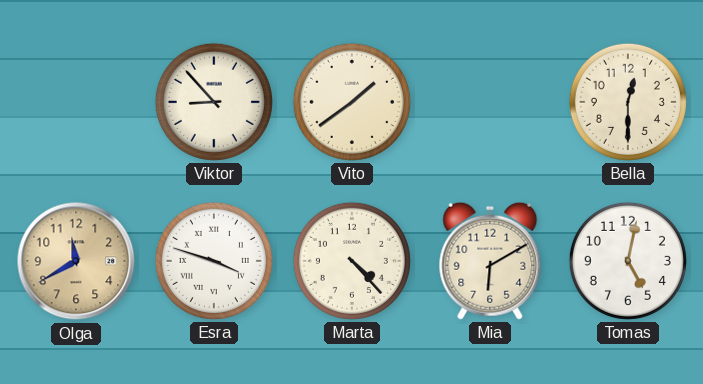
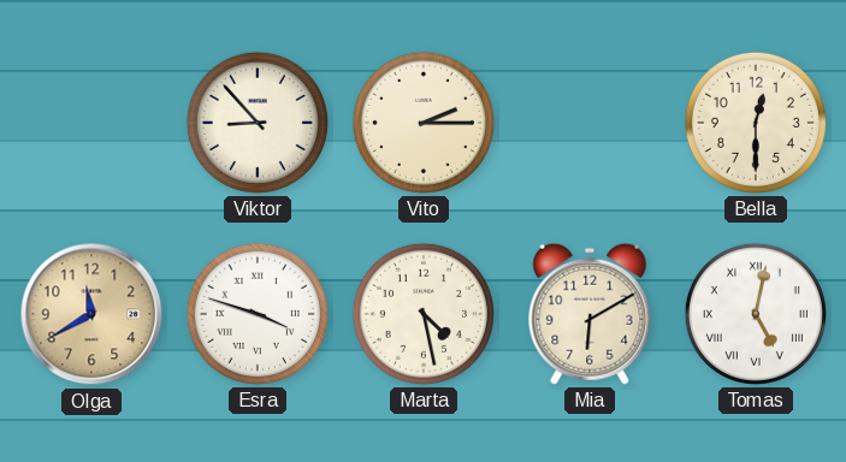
Vito: 1:39 -> 2:15
Marta: 4:23 -> 4:28
Tomas numerals: Arabic -> Roman
